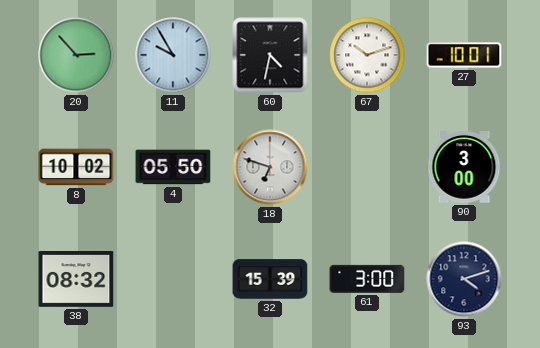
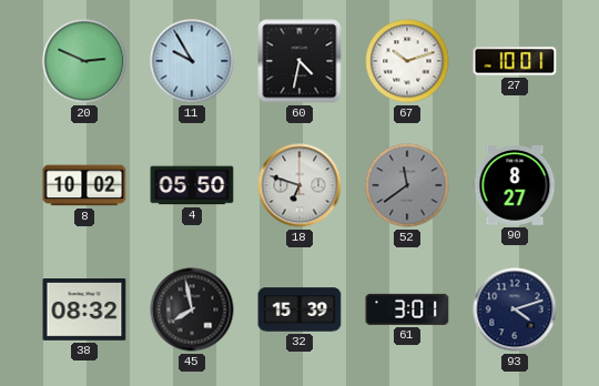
20: 2:53 -> 2:49
52: none -> 11:39
90: 3:00 -> 8:27
45: none -> 7:58
61: 3:00 -> 3:01
